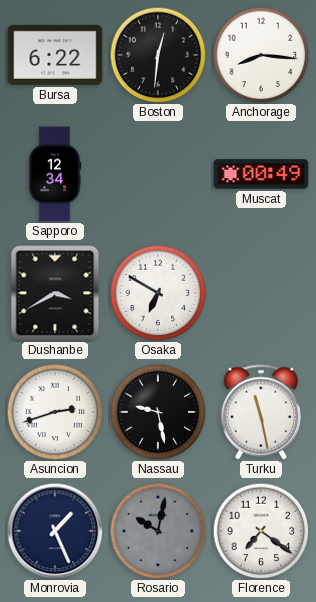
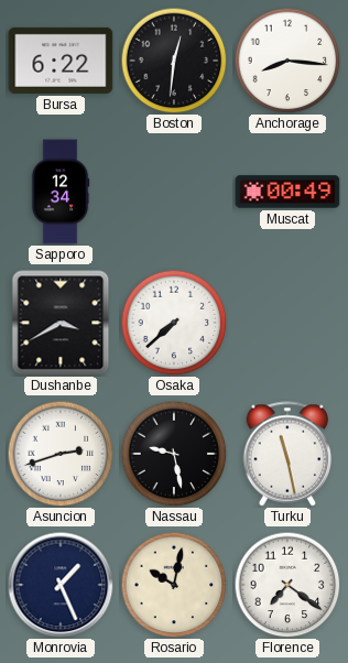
Osaka: 6:50 -> 7:38
Rosario dial: grey -> cream
